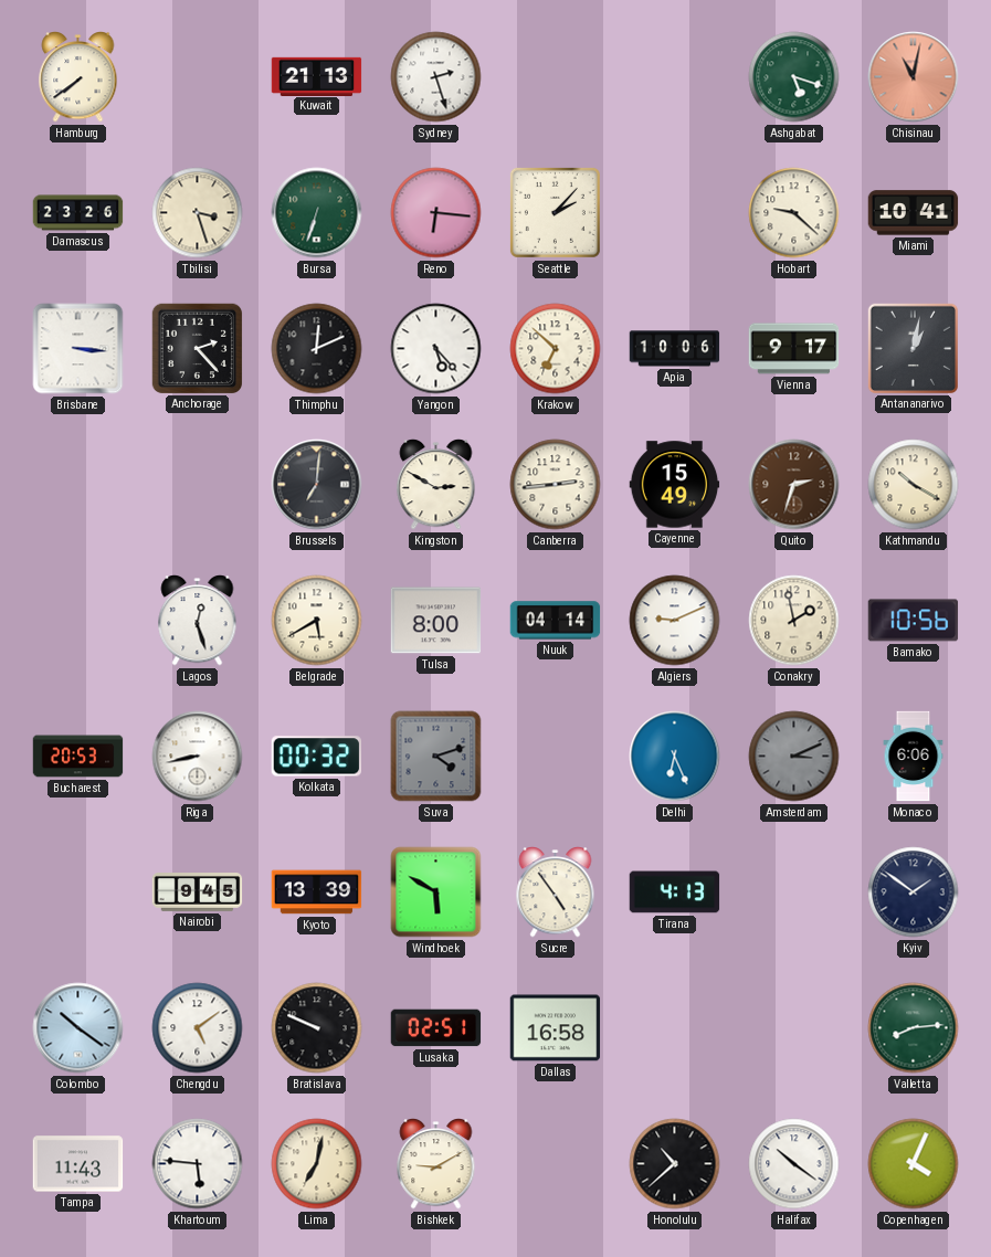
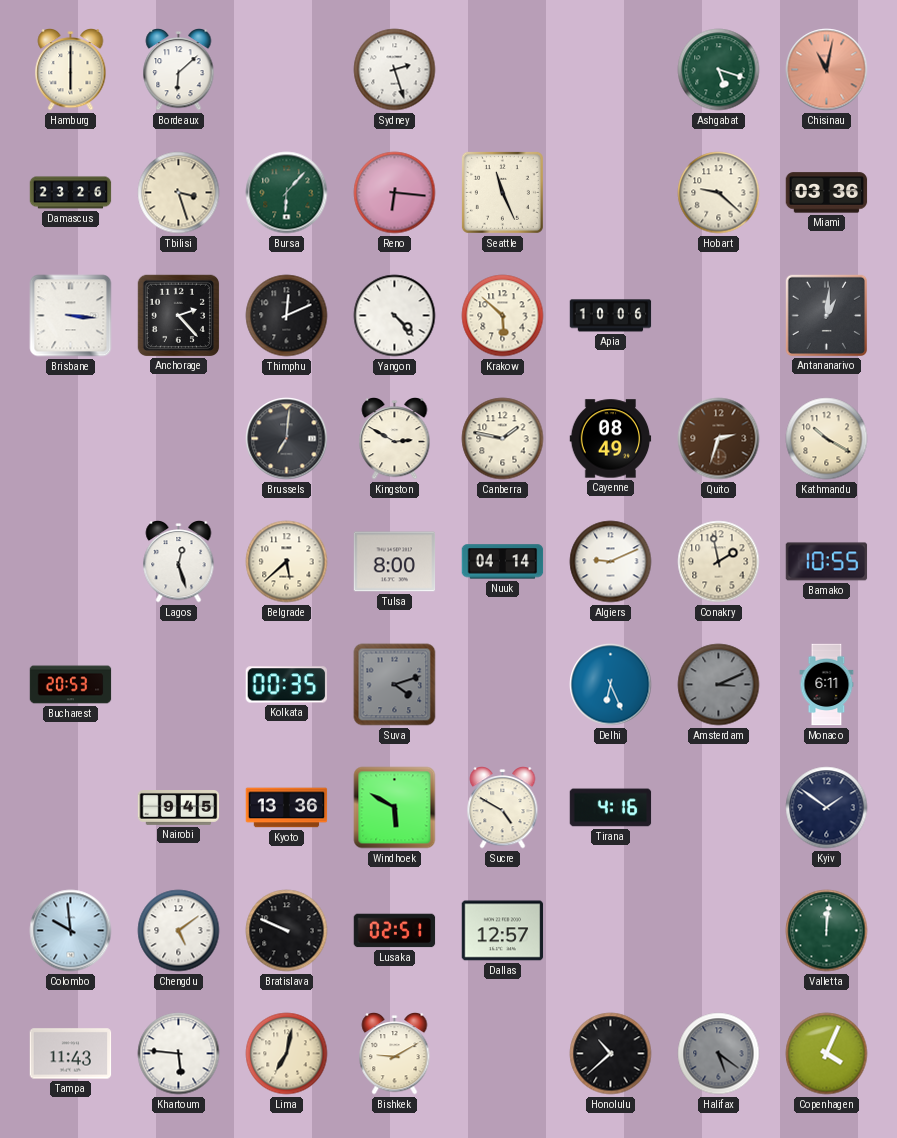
Hamburg: 7:39 -> 6:00
Bordeaux: none -> 6:08
Kuwait: 21:13 -> none
Bursa: 6:33 -> 6:07
Seattle: 2:07 -> 11:26
Miami: 10:41 -> 03:36
Yangon: 5:23 -> 4:23
Krakow: 6:52 -> 5:52
Vienna: 9:17 -> none
Antananarivo: 1:02 -> 1:01
Canberra: 2:44 -> 1:47
Cayenne: 15:49 -> 08:49
Belgrade: 5:40 -> 5:38
Bamako: 10:56 -> 10:55
Riga: 8:43 -> none
Kolkata: 00:32 -> 00:35
Monaco: 6:06 -> 6:11
Kyoto: 13:39 -> 13:36
Sucre: 4:54 -> 4:50
Tirana: 4:13 -> 4:16
Colombo: 10:21 -> 9:59
Dallas: 16:58 -> 12:57
Valletta: 8:14 -> 12:01
Halifax: 10:21 -> 5:21
Halifax dial: white -> grey
